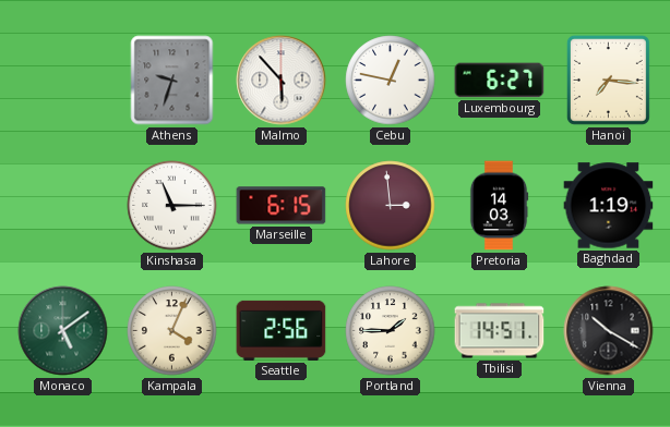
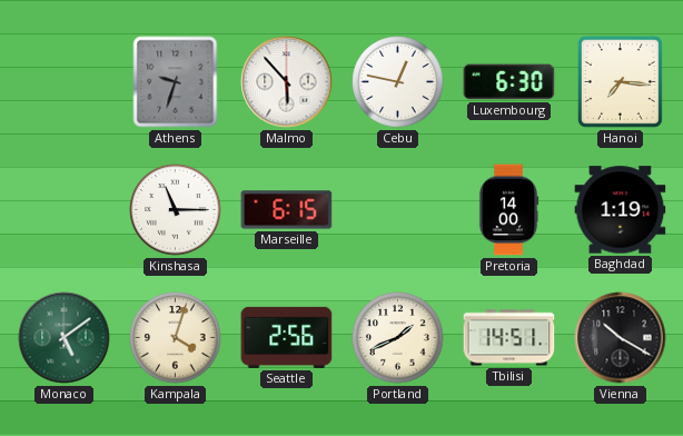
Luxembourg: 6:27 -> 6:30
Lahore: 2:59 -> none
Pretoria: 14:03 -> 14:00
Kampala: 4:04 -> 4:03
Portland: 1:45 -> 1:41
